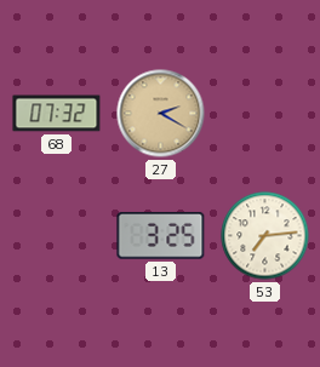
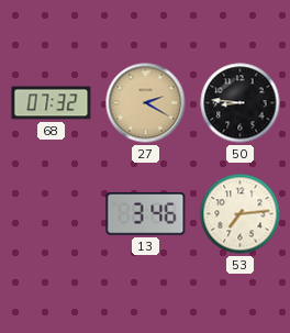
50: none -> 8:46
13: 3:25 -> 3:46
